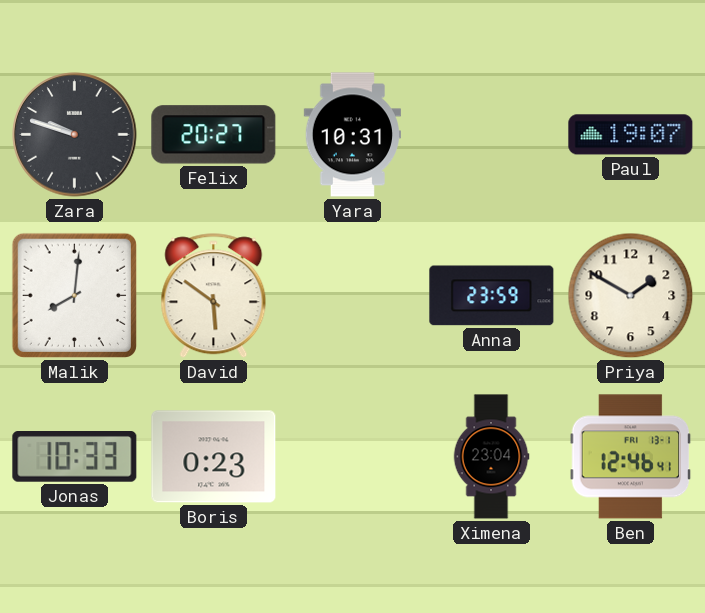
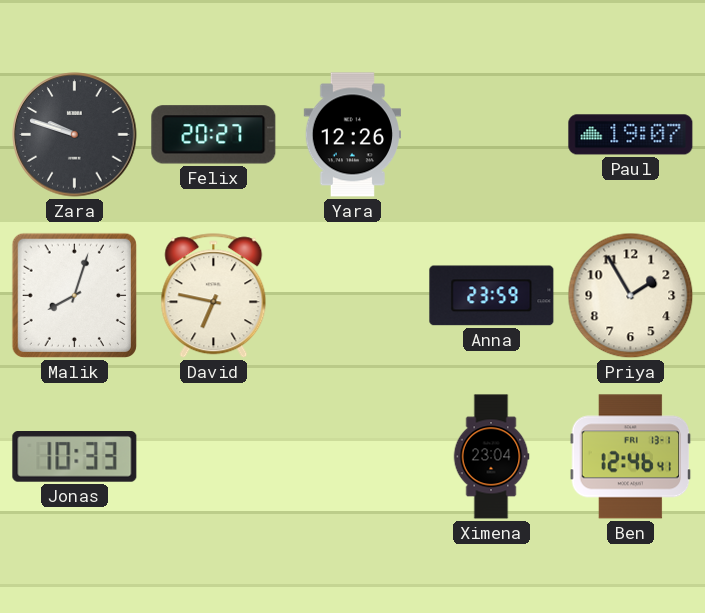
Yara: 10:31 -> 12:26
Malik: 8:01 -> 8:03
David: 5:51 -> 6:47
Priya: 1:50 -> 1:55
Boris: 0:23 -> none
